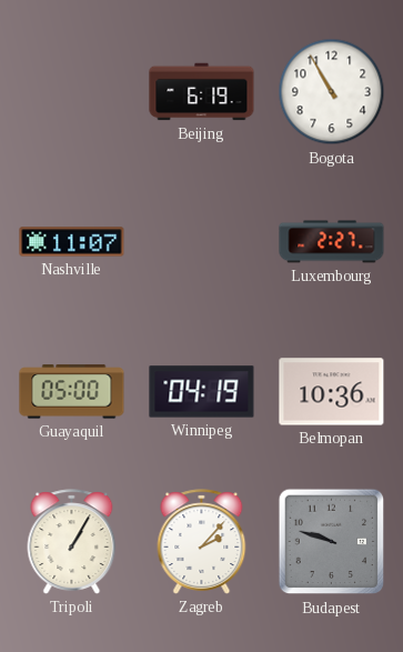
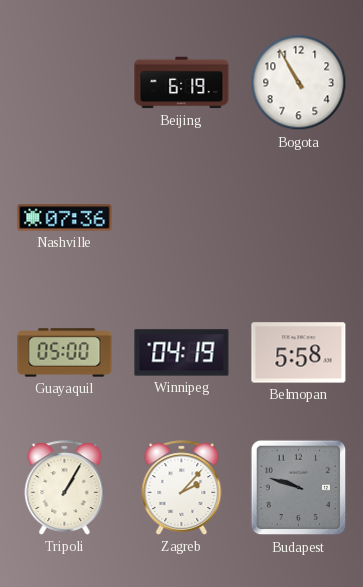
Nashville: 11:07 -> 07:36
Luxembourg: 2:27 -> none
Belmopan: 10:36 -> 5:58
